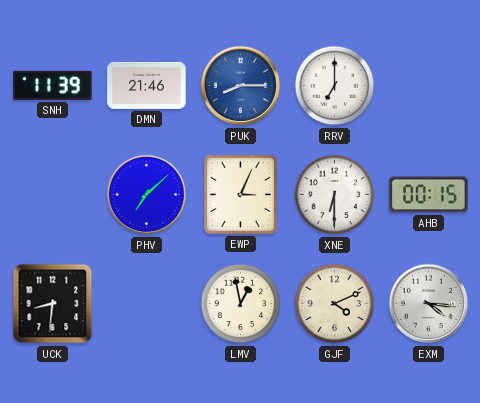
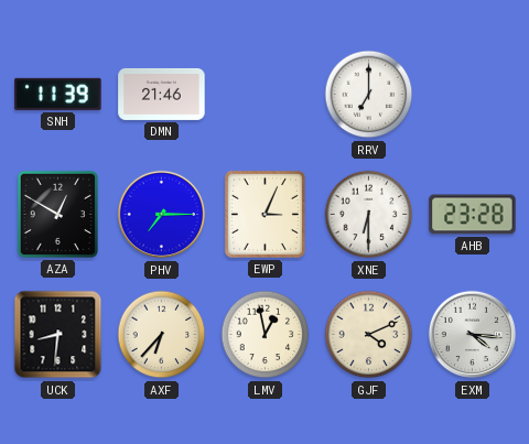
PUK: 8:15 -> none
AZA: none -> 12:50
PHV: 7:08 -> 7:15
AHB: 00:15 -> 23:28
AXF: none -> 6:37
